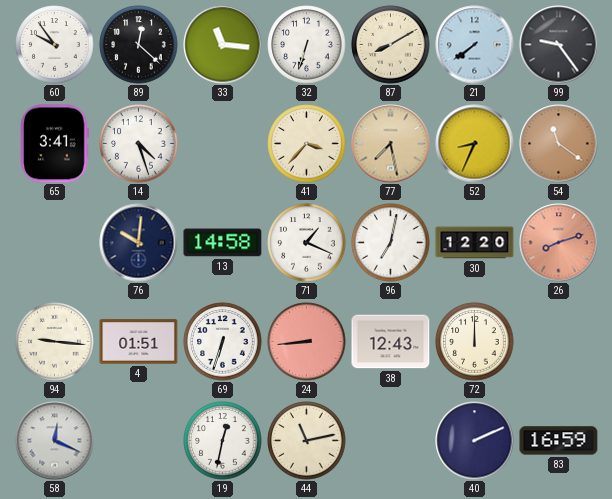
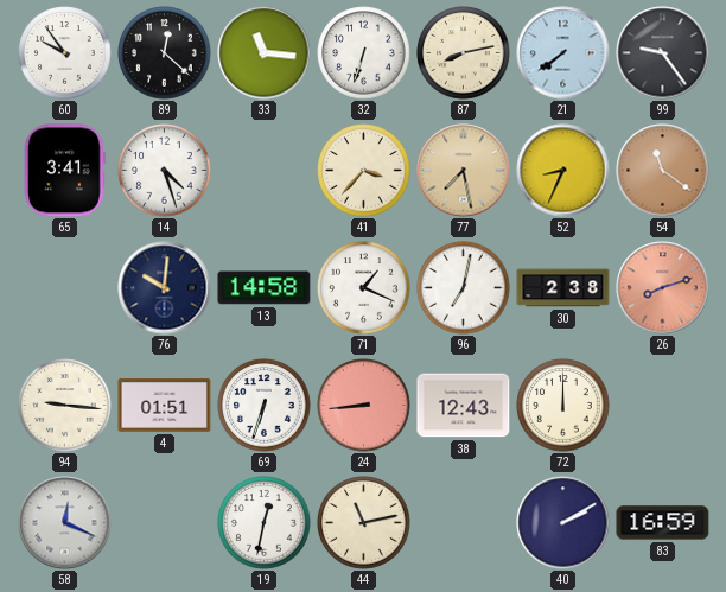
87: 8:10 -> 8:13
30: 12:20 -> 2:38
40: 2:11 -> 2:10
